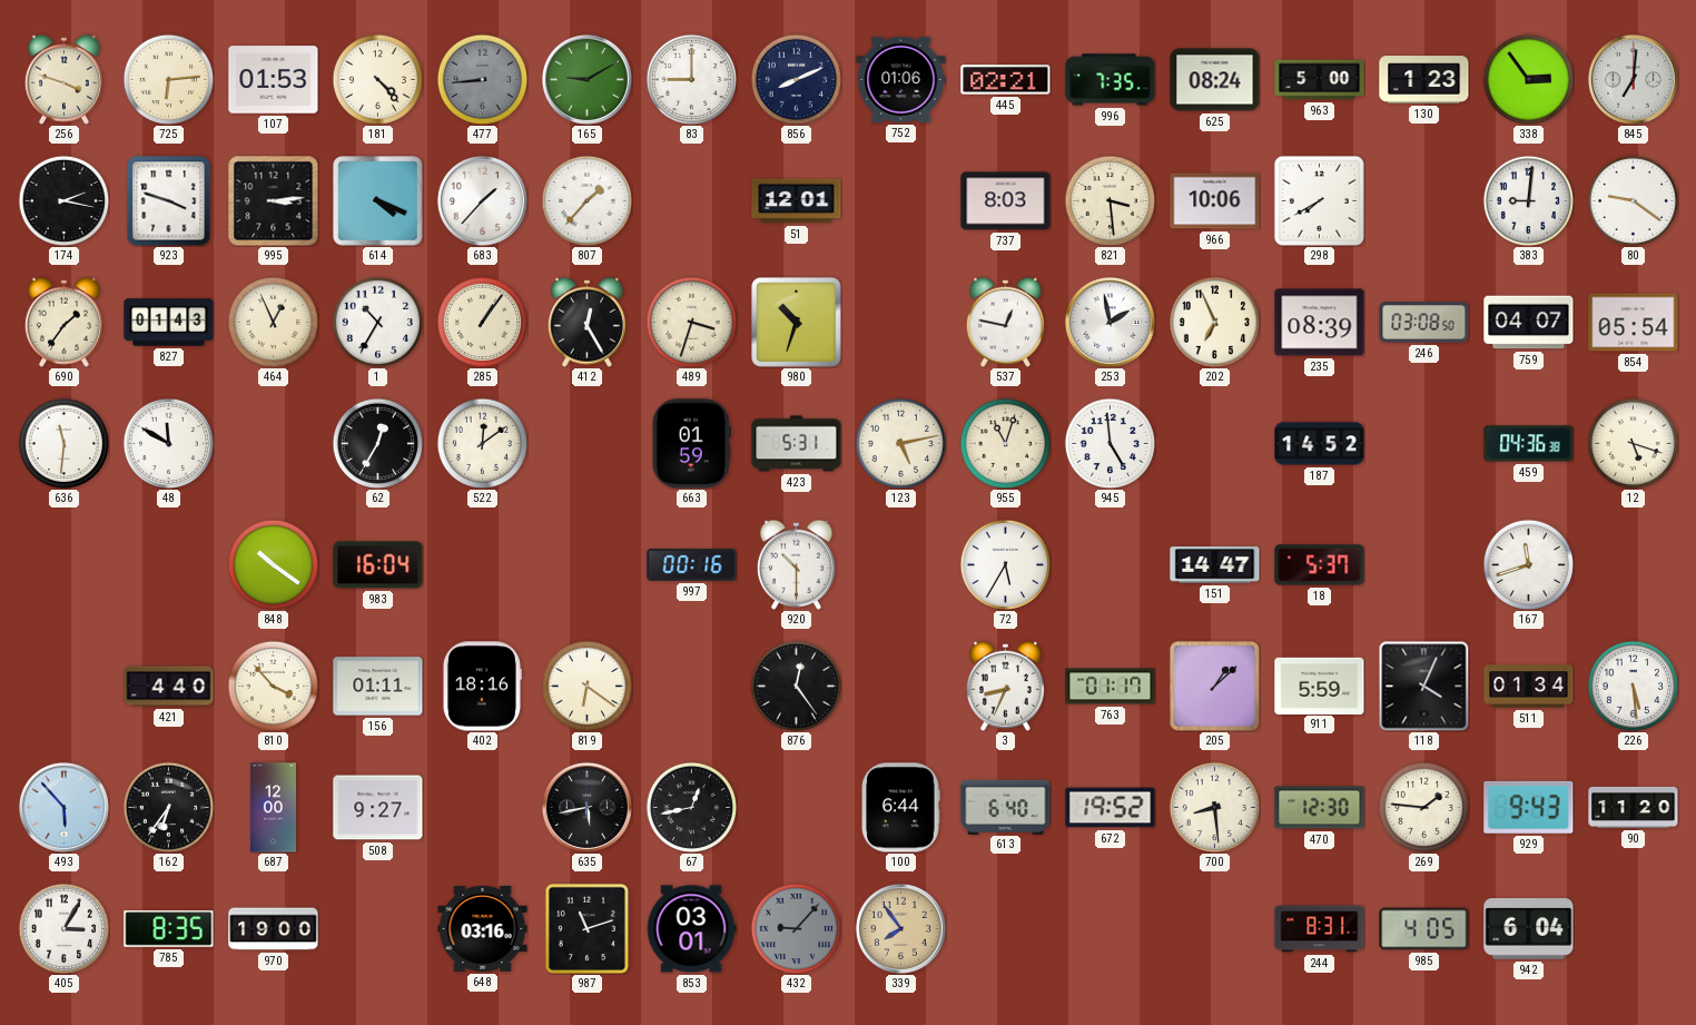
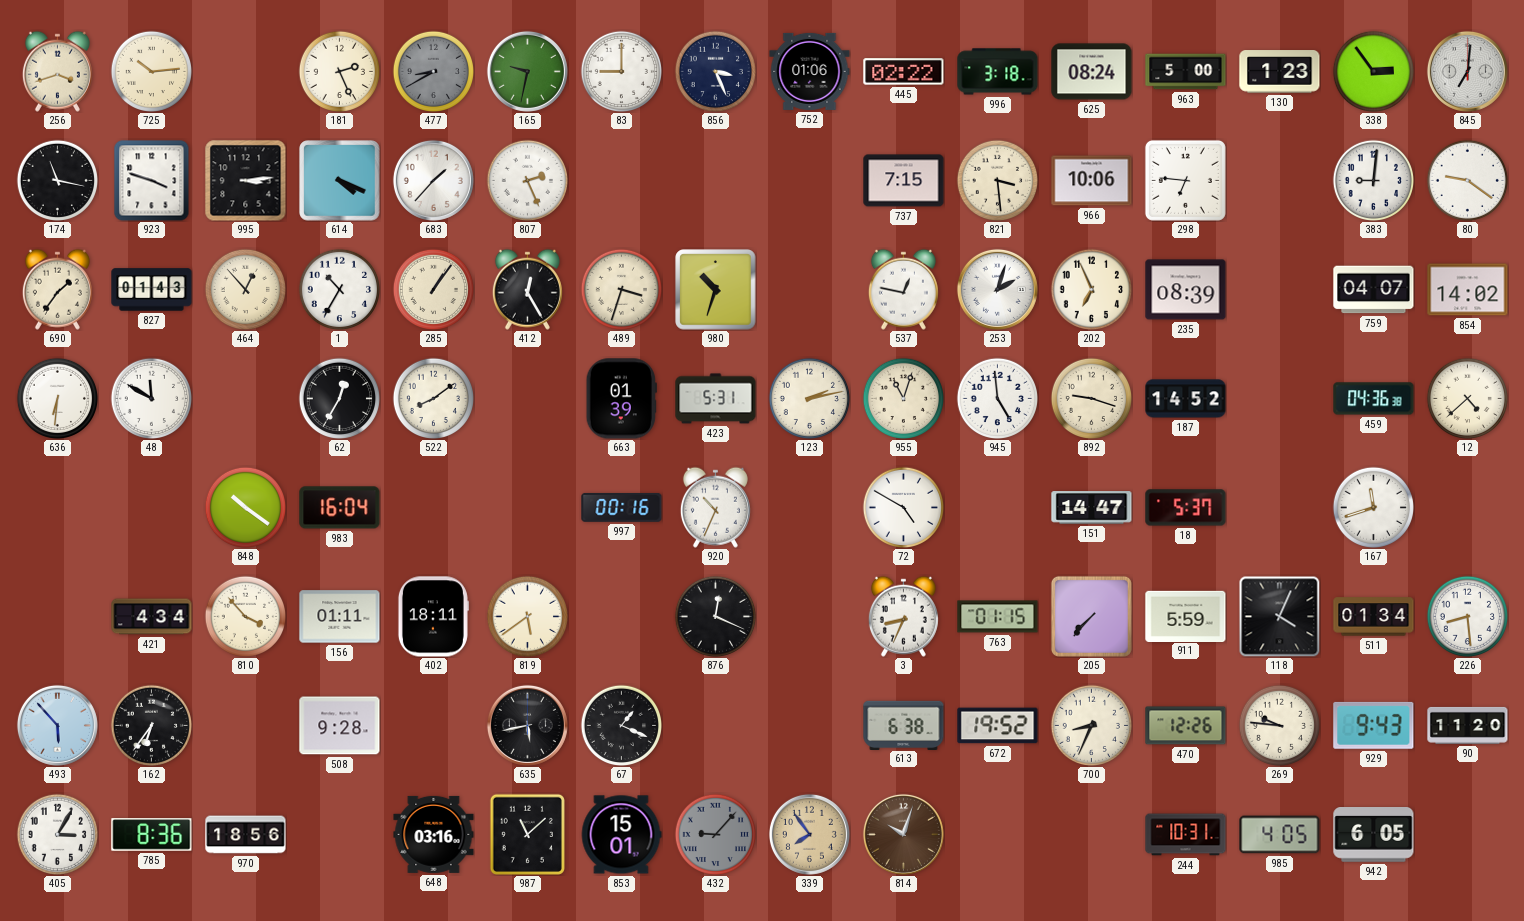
256: 3:48 -> 3:42
725: 6:14 -> 10:14
107: 01:53 -> none
181: 4:23 -> 2:26
477: 8:44 -> 8:40
165: 9:10 -> 9:32
856: 8:11 -> 3:26
445: 02:21 -> 02:22
996: 7:35 -> 3:18
174: 2:17 -> 11:17
807: 1:37 -> 2:26
51: 12:01 -> none
737: 8:03 -> 7:15
298: 7:40 -> 6:46
464: 12:56 -> 12:53
253: 1:58 -> 2:03
246: 03:08 -> none
854: 05:54 -> 14:02
636: 11:31 -> 6:31
522: 12:09 -> 8:09
663: 01:59 -> 01:39
123: 5:13 -> 2:13
892: none -> 9:18
12: 5:18 -> 4:38
920: 10:30 -> 10:34
72: 5:35 -> 4:50
421: 4:40 -> 4:34
402: 18:16 -> 18:11
819: 6:21 -> 5:39
876: 12:24 -> 12:19
763: 01:17 -> 01:15
205: 1:08 -> 7:37
226: 5:29 -> 8:29
687: 12:00 -> none
508: 9:27 -> 9:28
67: 12:43 -> 1:19
100: 6:44 -> none
613: 6:40 -> 6:38
700: 8:29 -> 8:34
470: 12:30 -> 12:26
269: 1:46 -> 9:46
785: 8:35 -> 8:36
970: 19:00 -> 18:56
987: 11:12 -> 11:08
853: 03:01 -> 15:01
814: none -> 10:03
244: 8:31 -> 10:31
942: 6:04 -> 6:05
